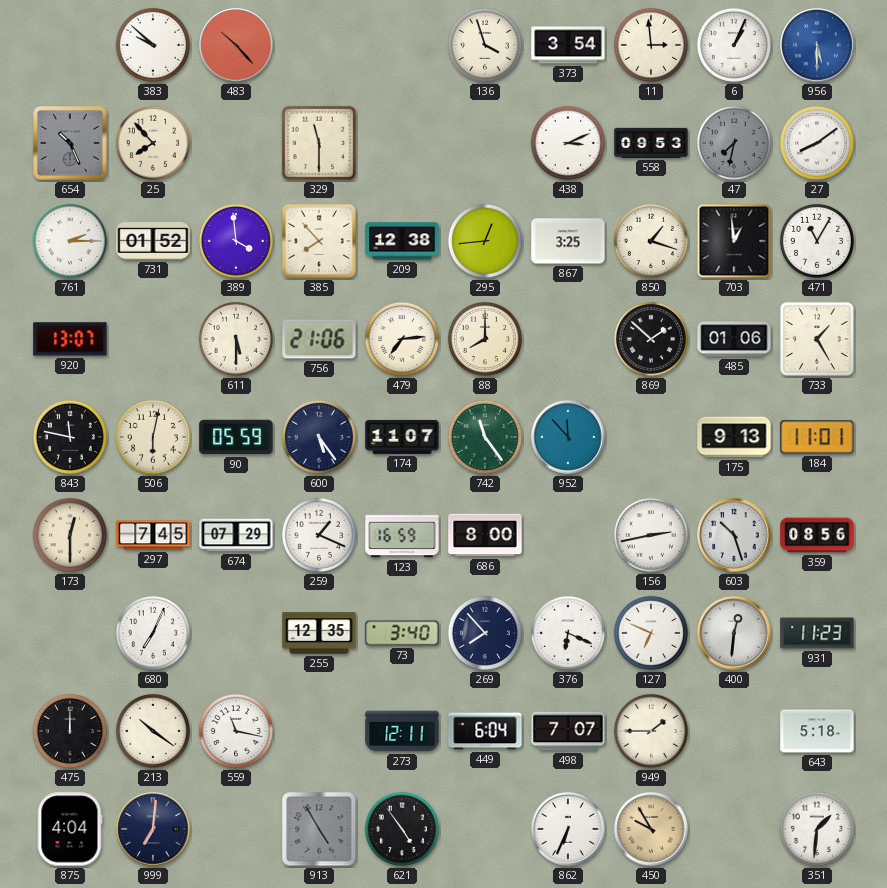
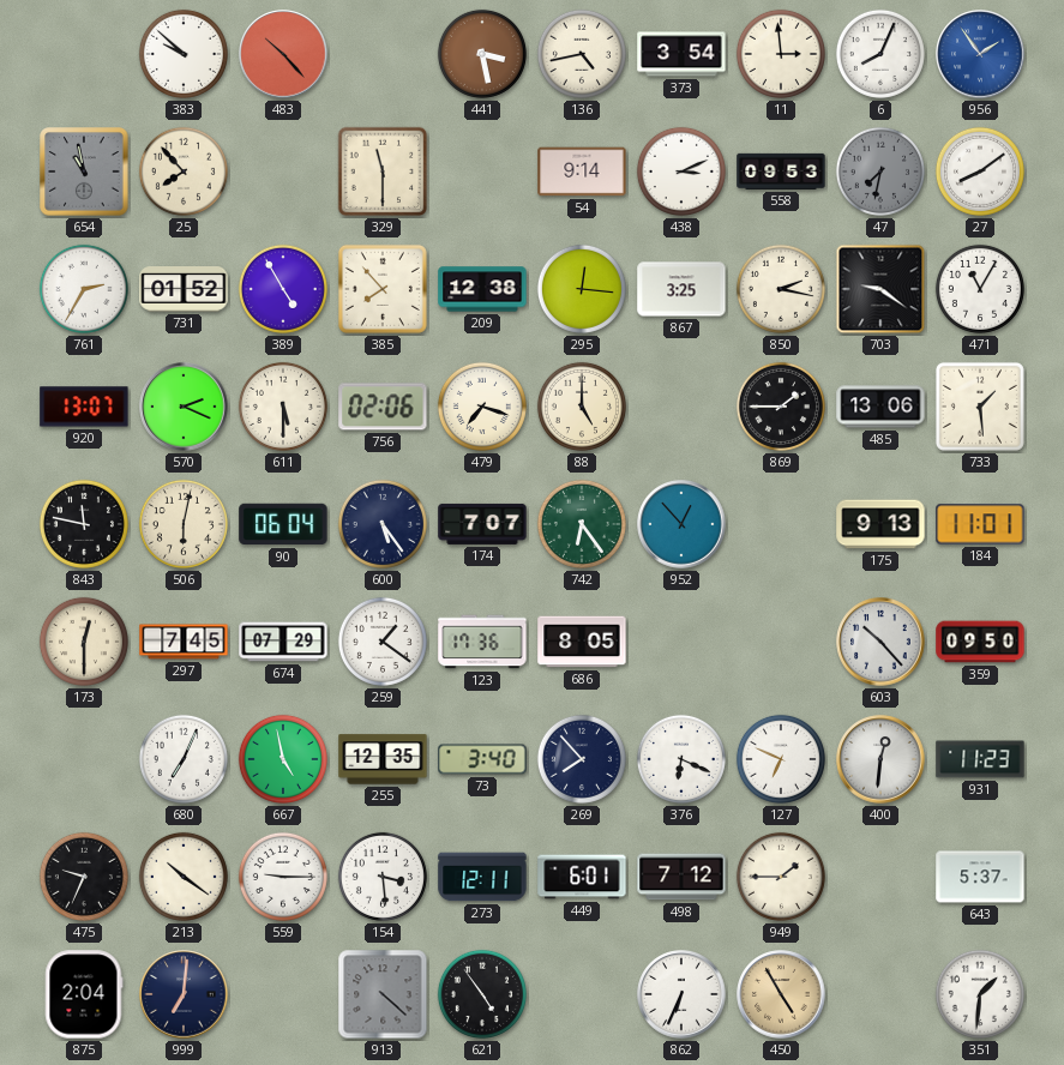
441: none -> 3:28
136: 3:57 -> 4:43
6: 1:04 -> 8:04
956: 5:30 -> 1:54
654: 10:26 -> 10:58
54: none -> 9:14
761: 2:15 -> 2:35
389: 3:59 -> 4:55
295: 12:44 -> 12:16
850: 1:18 -> 2:17
703: 12:59 -> 9:21
570: none -> 2:19
756: 21:06 -> 02:06
479: 7:14 -> 7:18
88: 8:00 -> 5:00
869: 1:52 -> 1:45
485: 01:06 -> 13:06
733: 1:25 -> 1:29
90: 05:59 -> 06:04
174: 11:07 -> 7:07
742: 11:24 -> 6:24
952: 11:53 -> 12:53
259: 1:19 -> 1:21
123: 16:59 -> 17:36
686: 8:00 -> 8:05
156: 2:43 -> none
603: 10:27 -> 10:23
359: 08:56 -> 09:50
667: none -> 4:58
475: 12:00 -> 9:34
559: 11:17 -> 9:15
154: none -> 3:29
449: 6:04 -> 6:01
498: 7:07 -> 7:12
643: 5:18 -> 5:37
875: 4:04 -> 2:04
913: 4:55 -> 4:22
450: 9:55 -> 4:55
